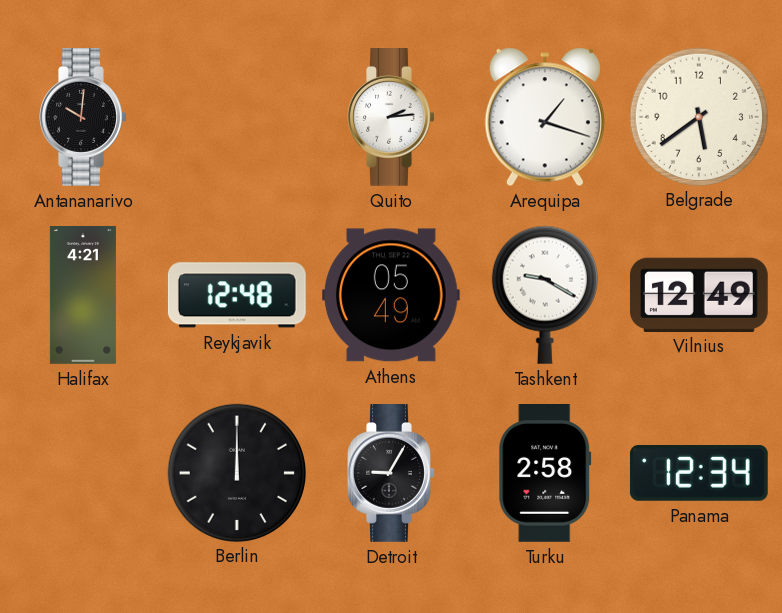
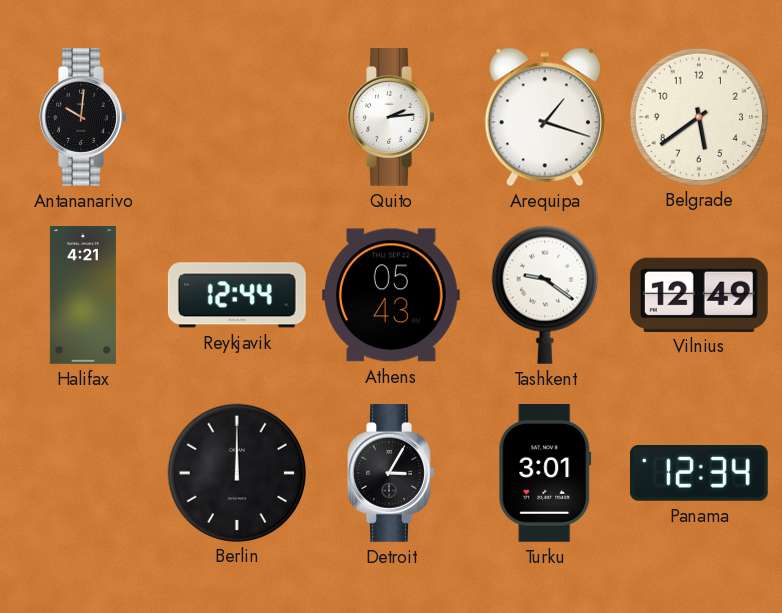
Reykjavik: 12:48 -> 12:44
Athens: 05:49 -> 05:43
Tashkent: 9:20 -> 9:21
Detroit: 9:05 -> 3:05
Turku: 2:58 -> 3:01
